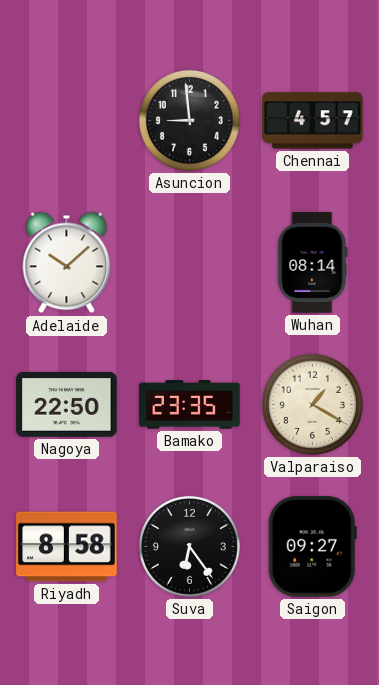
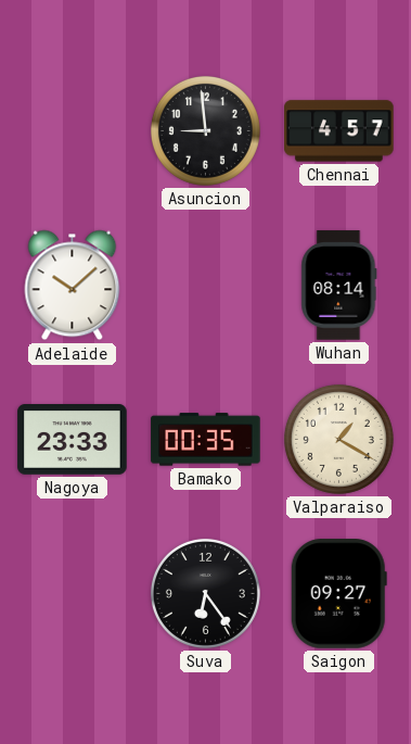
Nagoya: 22:50 -> 23:33
Bamako: 23:35 -> 00:35
Riyadh: 8:58 -> none
